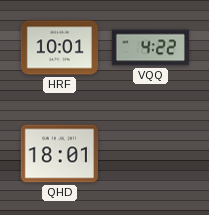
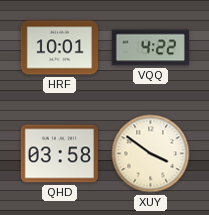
QHD: 18:01 -> 03:58
XUY: none -> 3:51
